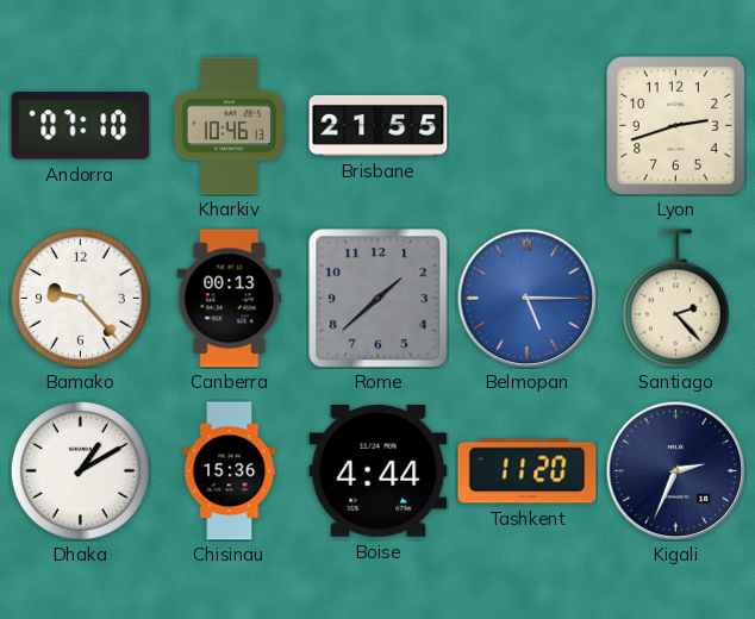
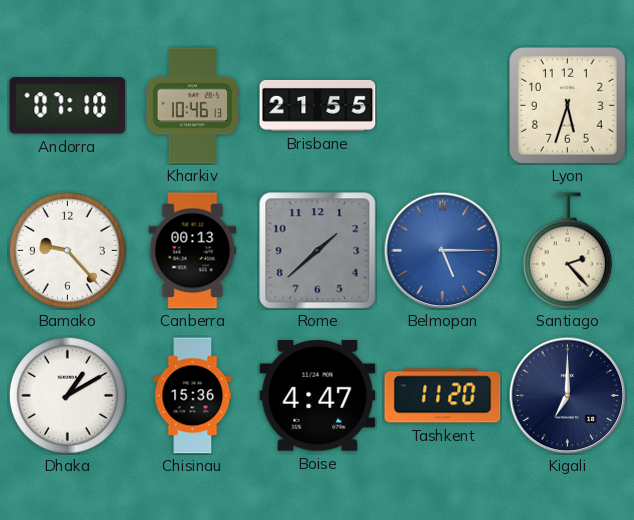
Lyon: 2:42 -> 5:33
Boise: 4:44 -> 4:47
Kigali: 2:34 -> 7:00
